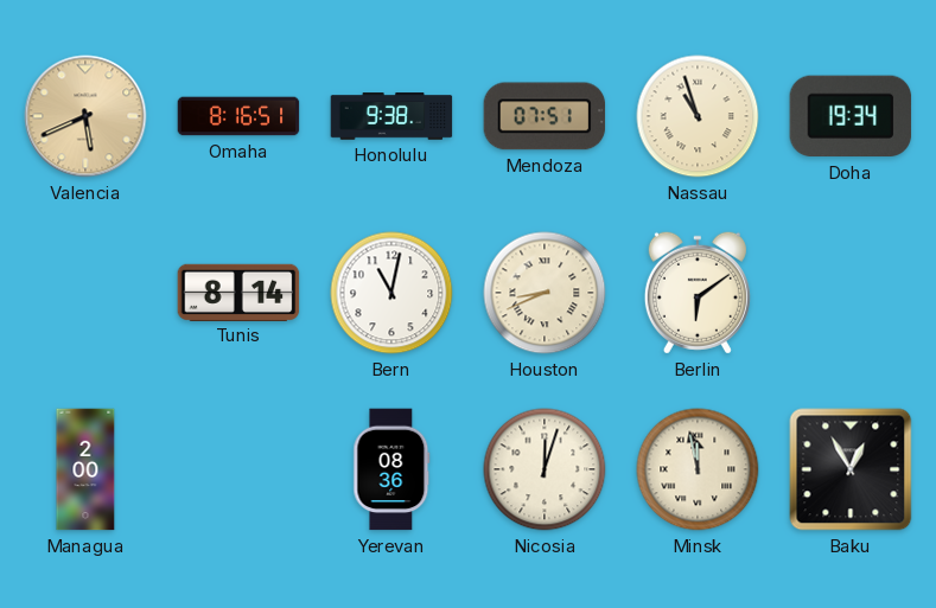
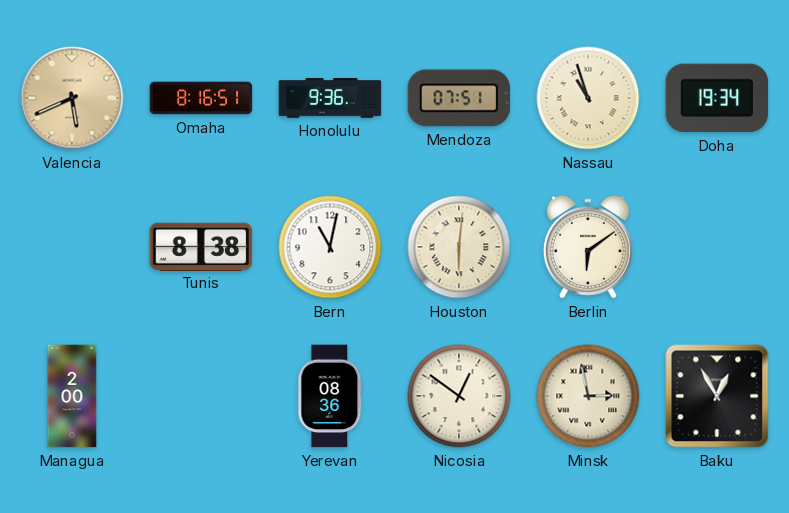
Honolulu: 9:38 -> 9:36
Tunis: 8:14 -> 8:38
Houston: 8:41 -> 6:01
Nicosia: 12:03 -> 12:51
Minsk: 11:58 -> 2:58
